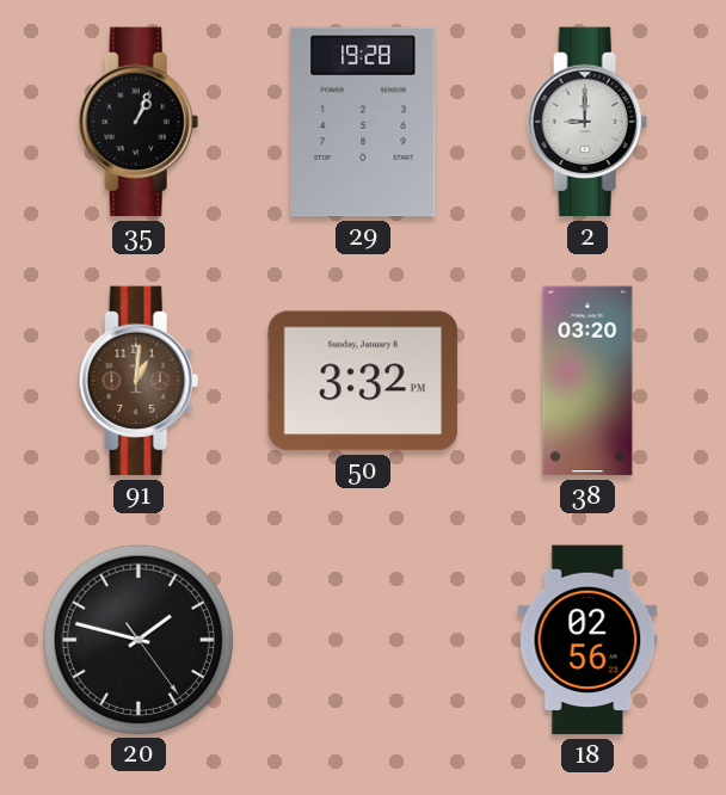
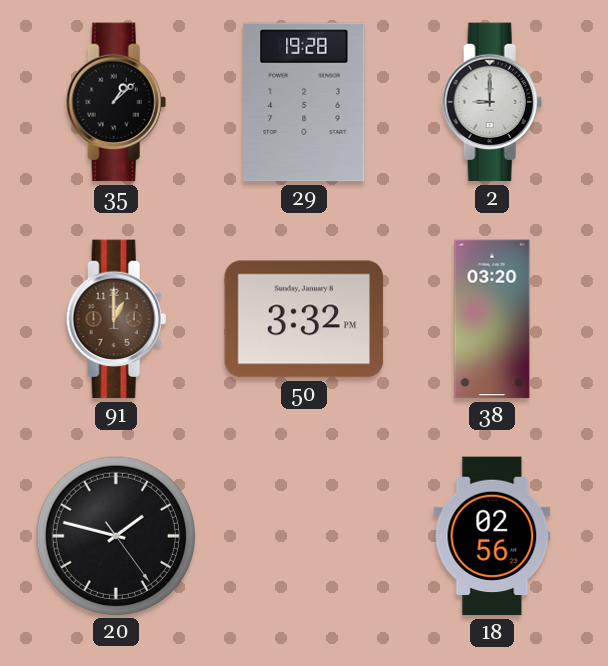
35: 1:04 -> 1:08
91: 1:01 -> 1:00
